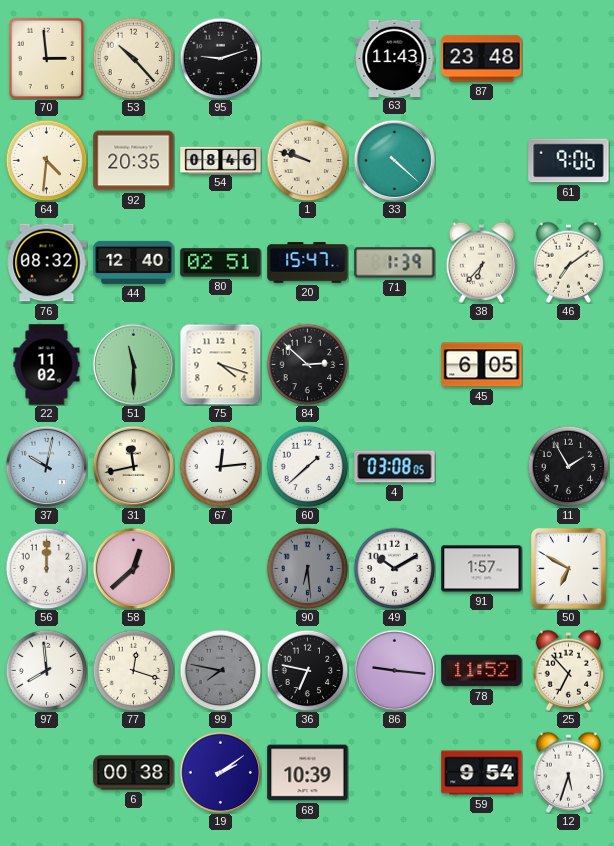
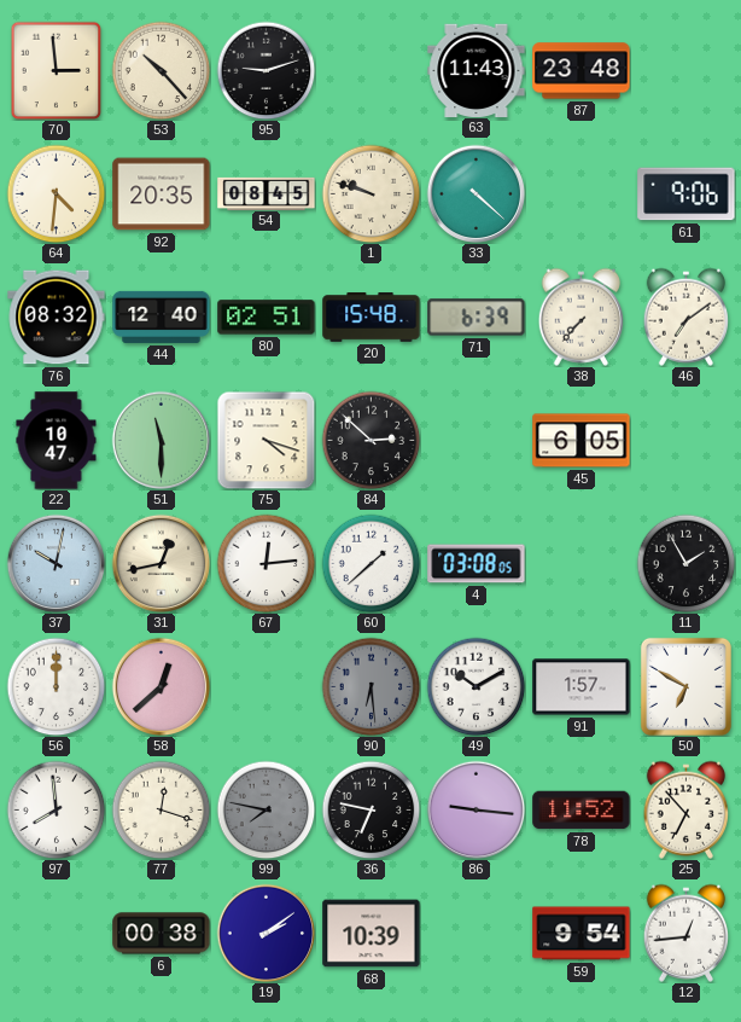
54: 08:46 -> 08:45
20: 15:47 -> 15:48
71: 1:39 -> 6:39
38: 6:37 -> 7:37
22: 11:02 -> 10:47
31: 11:43 -> 12:43
12: 5:33 -> 12:44
